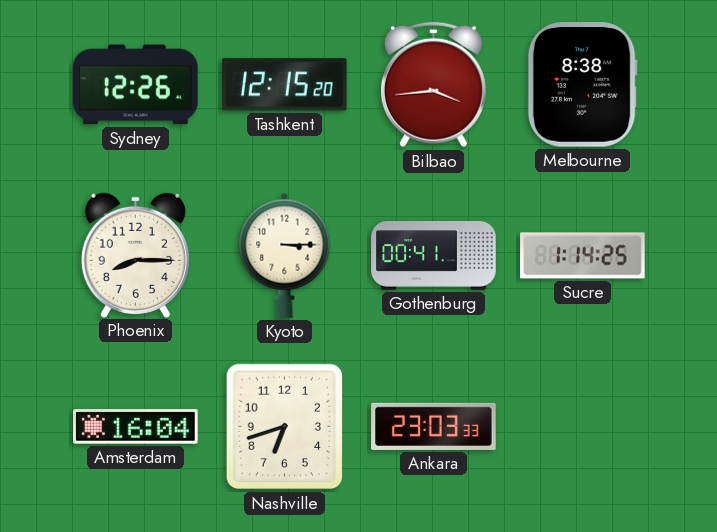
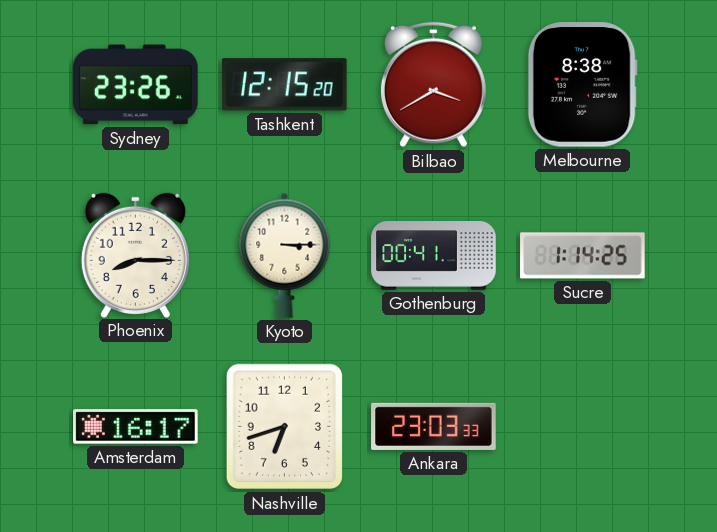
Sydney: 12:26 -> 23:26
Bilbao: 3:44 -> 3:40
Amsterdam: 16:04 -> 16:17
